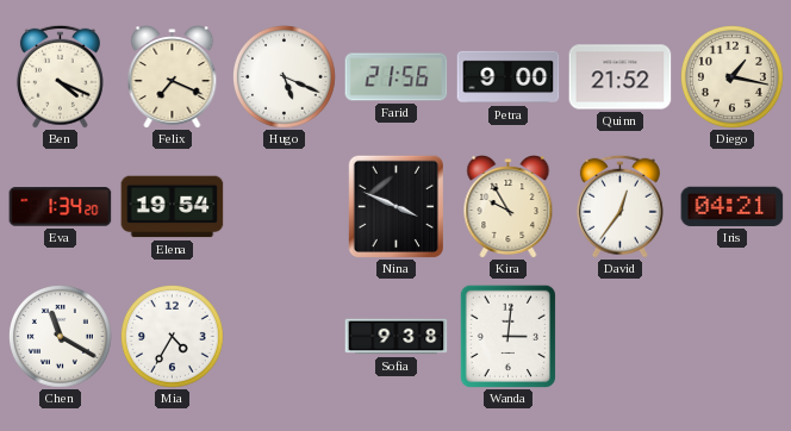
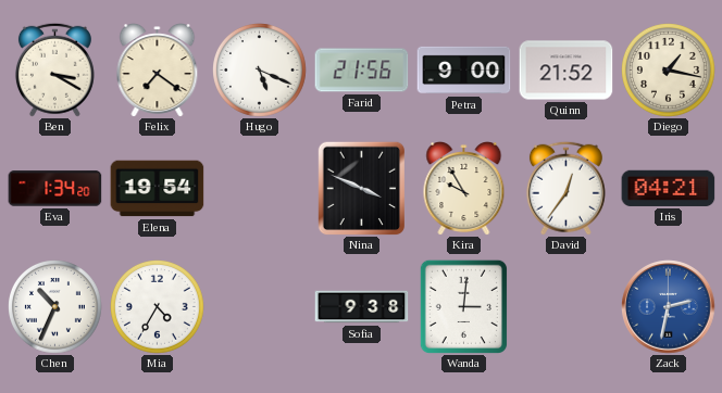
Ben: 4:19 -> 3:20
Felix: 7:19 -> 7:21
Chen: 11:20 -> 10:34
Zack: none -> 2:32
